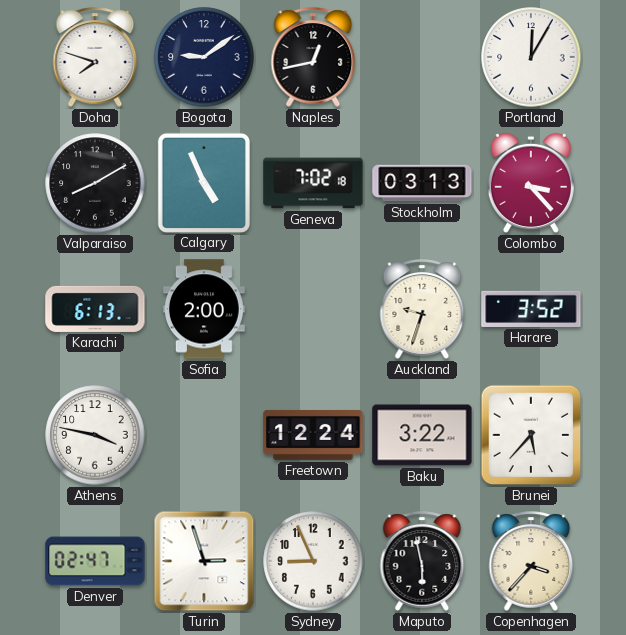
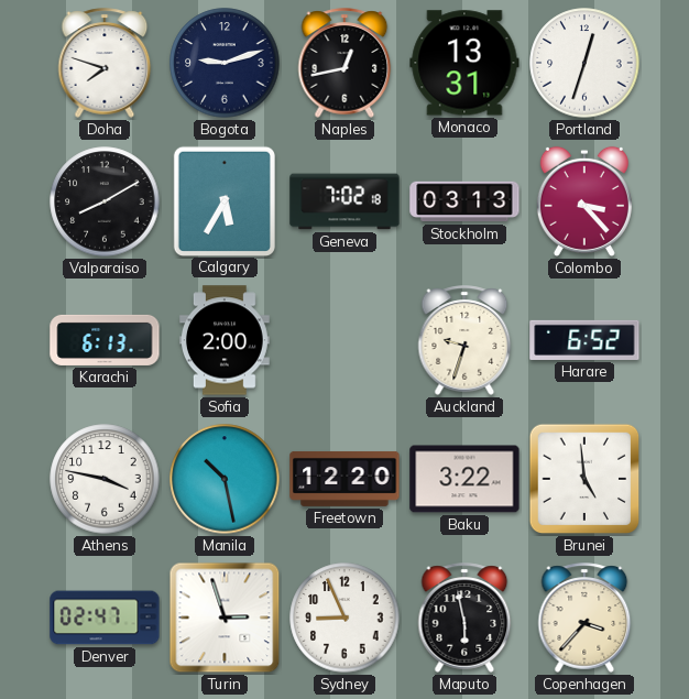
Bogota: 9:09 -> 9:12
Monaco: none -> 13:31
Portland: 12:05 -> 12:33
Calgary: 4:56 -> 5:35
Harare: 3:52 -> 6:52
Manila: none -> 10:28
Freetown: 12:24 -> 12:20
Brunei: 5:37 -> 4:59
